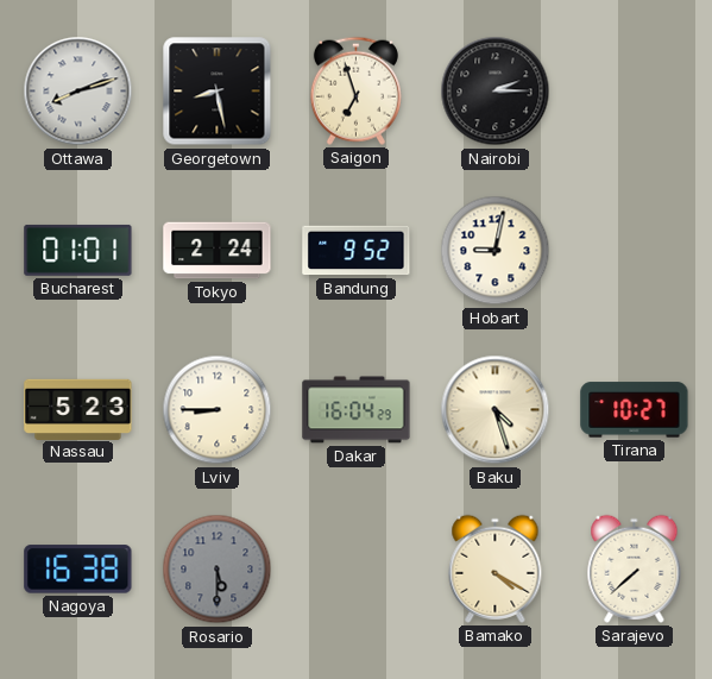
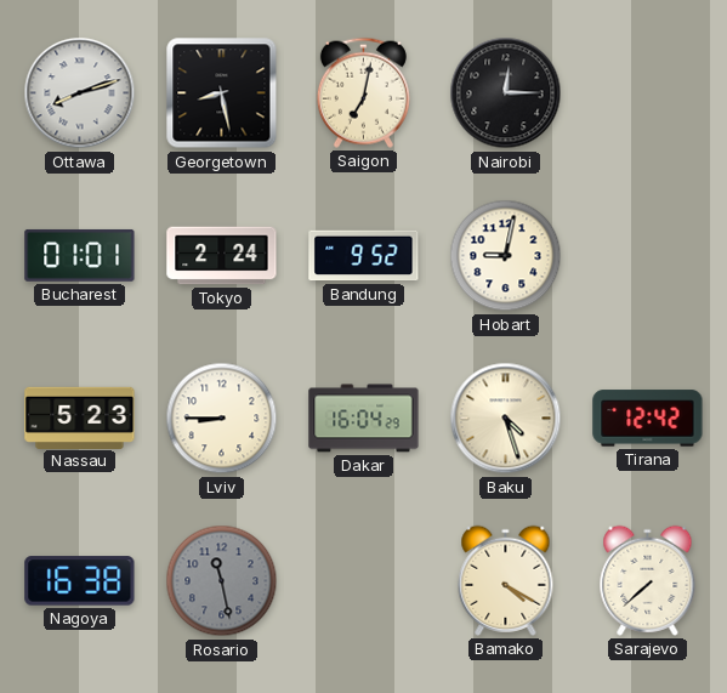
Saigon: 6:57 -> 7:02
Nairobi: 2:15 -> 12:15
Tirana: 10:27 -> 12:42
Rosario: 5:30 -> 11:28
